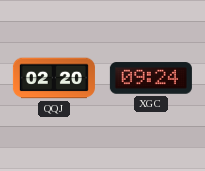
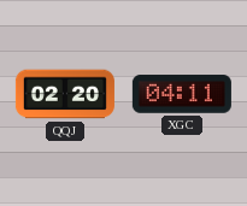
XGC: 09:24 -> 04:11
